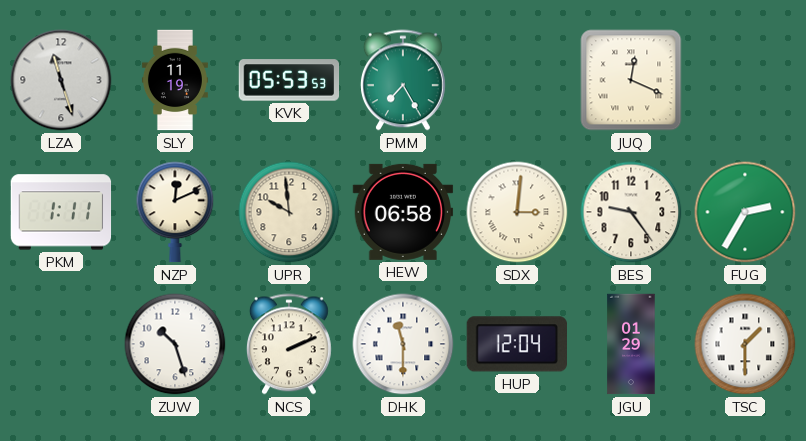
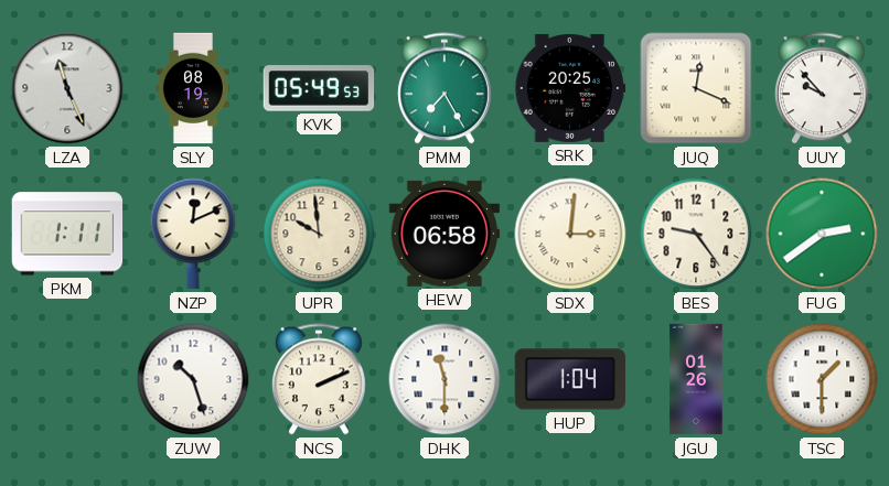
LZA: 11:27 -> 11:26
SLY: 11:19 -> 08:19
KVK: 05:53 -> 05:49
SRK: none -> 20:25
UUY: none -> 9:53
FUG: 2:35 -> 2:39
HUP: 12:04 -> 1:04
JGU: 01:29 -> 01:26
